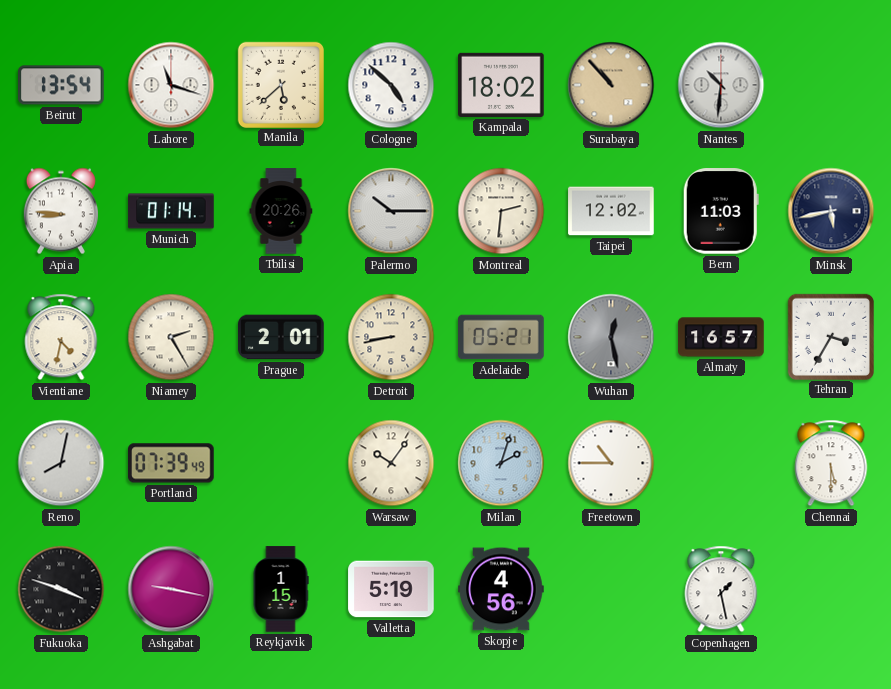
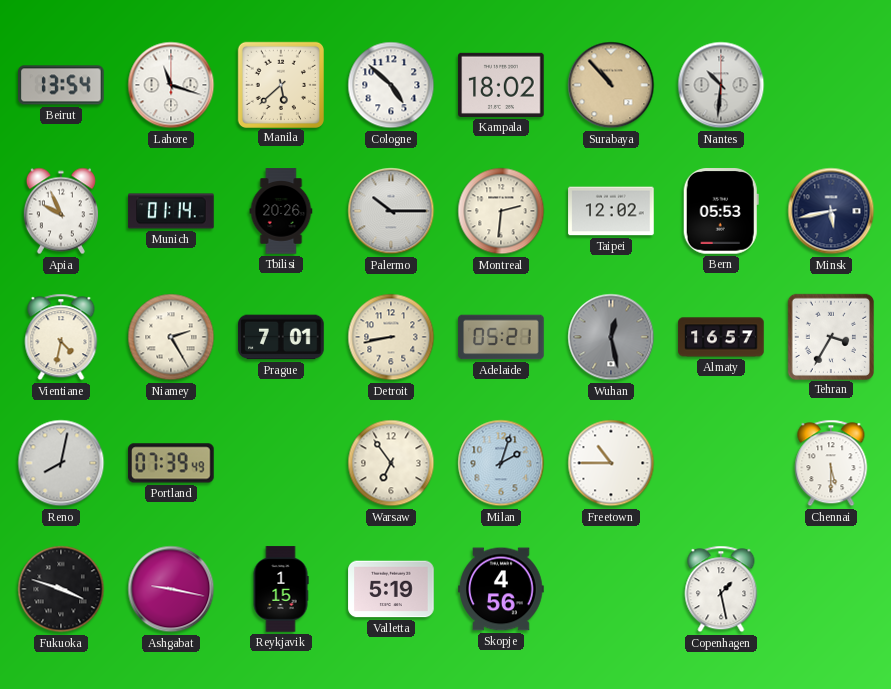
Apia: 8:46 -> 9:56
Bern: 11:03 -> 05:53
Prague: 2:01 -> 7:01
Warsaw: 10:06 -> 6:54
